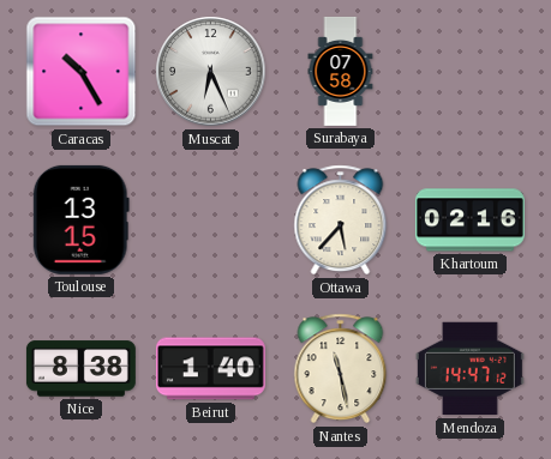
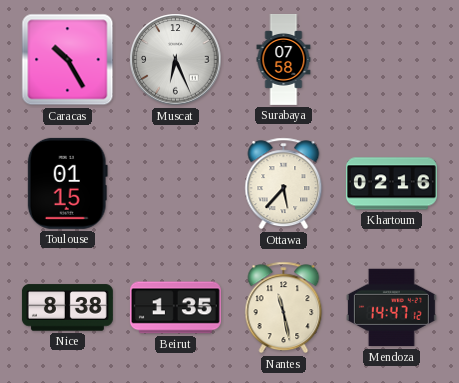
Toulouse: 13:15 -> 01:15
Beirut: 1:40 -> 1:35
